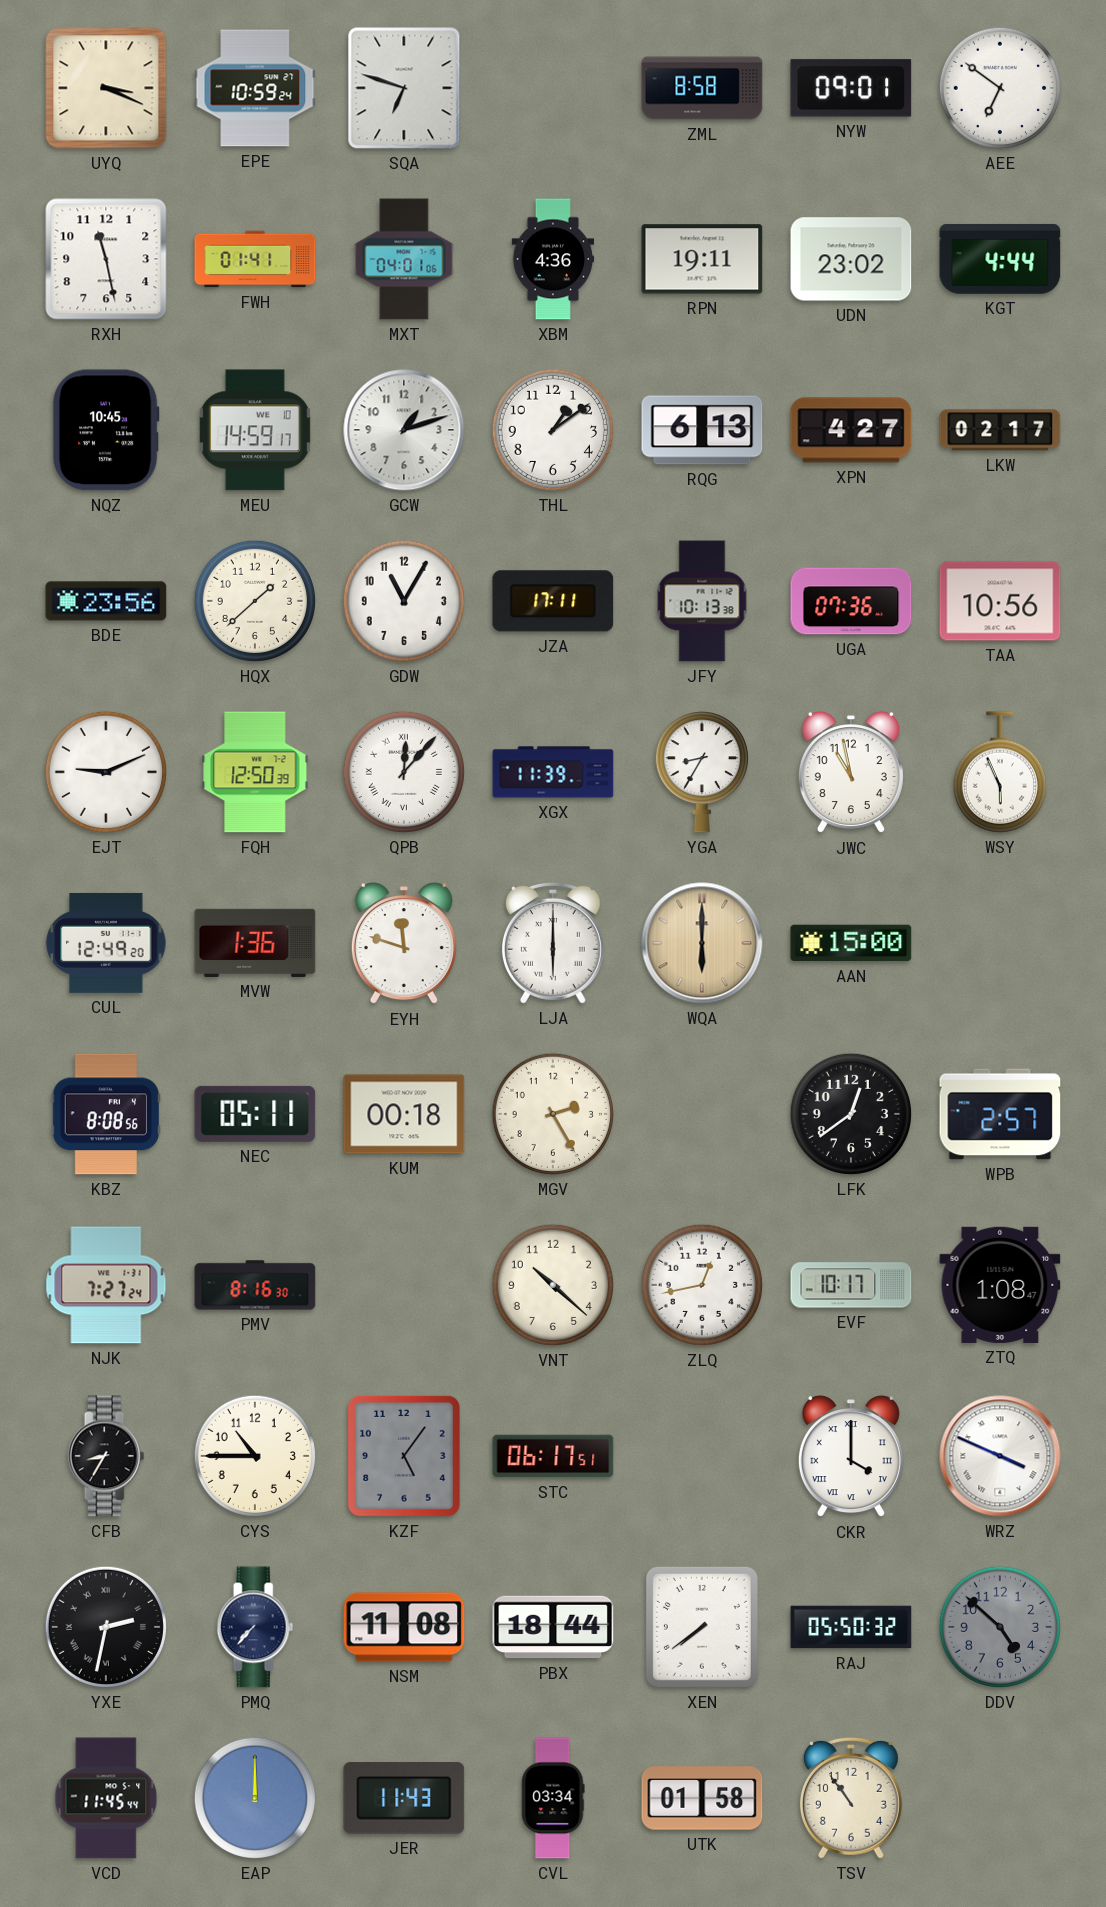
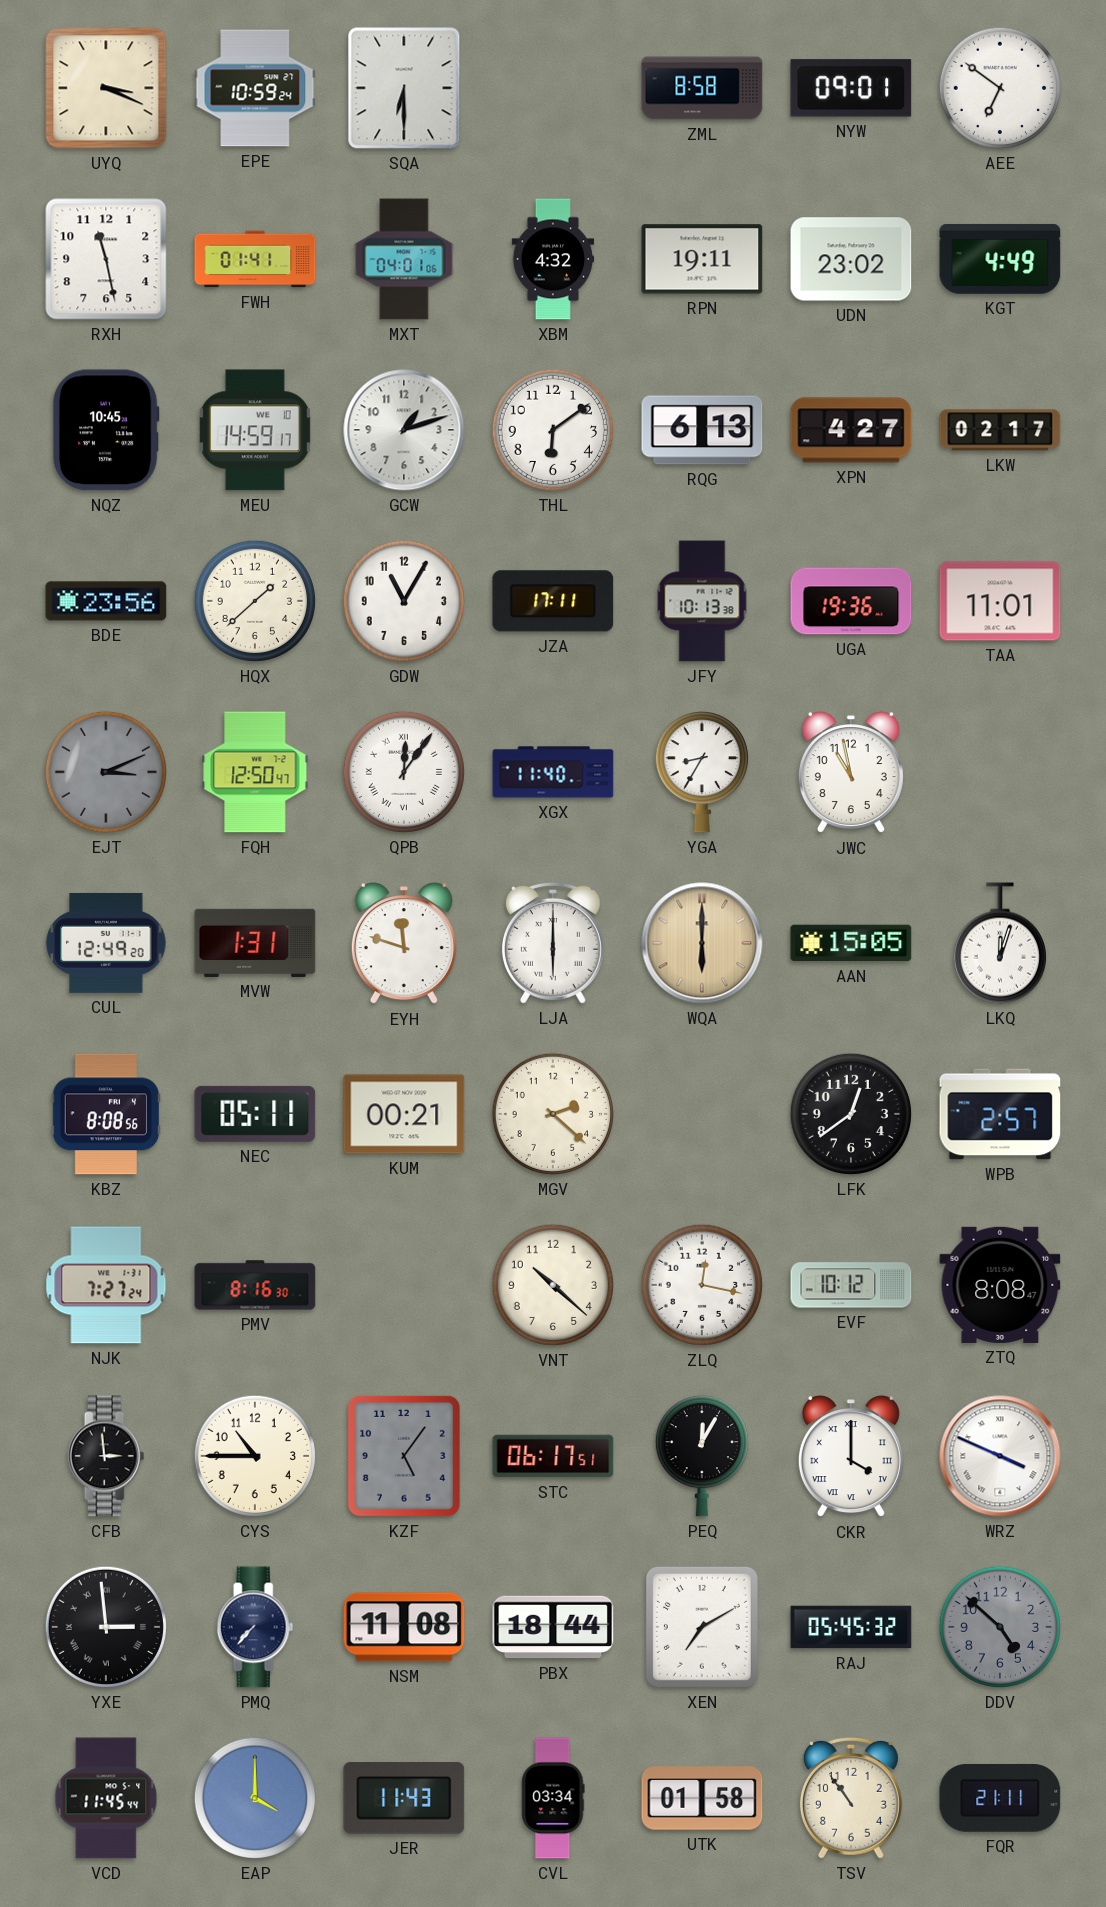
SQA: 6:48 -> 6:30
XBM: 4:36 -> 4:32
KGT: 4:44 -> 4:49
THL: 1:09 -> 6:09
UGA: 07:36 -> 19:36
TAA: 10:56 -> 11:01
EJT: 9:11 -> 3:11
EJT dial: white -> grey
FQH: 12:50:39 -> 12:50:47
QPB: 12:07 -> 12:06
XGX: 11:39 -> 11:40
WSY: 5:56 -> none
MVW: 1:36 -> 1:31
AAN: 15:00 -> 15:05
LKQ: none -> 12:03
KUM: 00:18 -> 00:21
MGV: 2:25 -> 2:22
ZLQ: 12:43 -> 12:17
EVF: 10:17 -> 10:12
ZTQ: 1:08 -> 8:08
CFB: 8:35 -> 2:59
PEQ: none -> 12:05
YXE: 2:32 -> 2:59
XEN: 7:39 -> 7:10
RAJ: 05:50 -> 05:45
EAP: 12:00 -> 4:00
FQR: none -> 21:11
